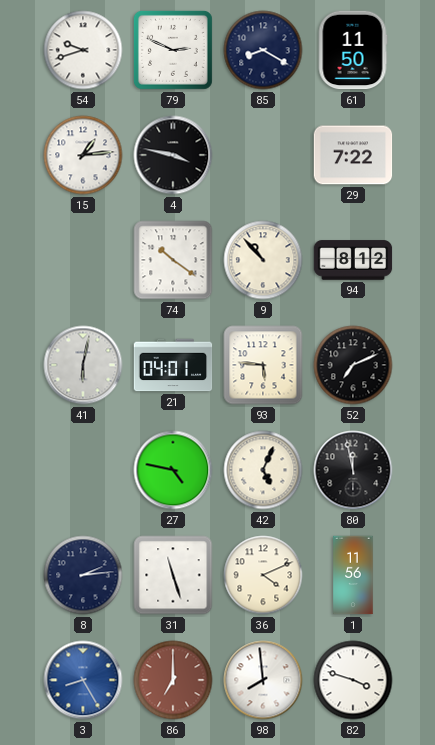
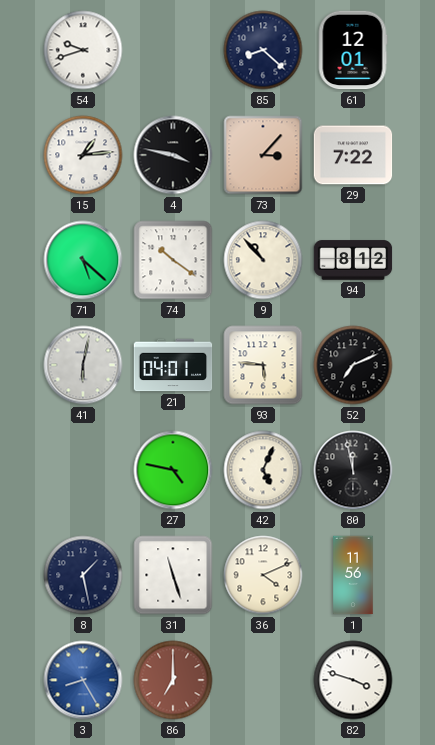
79: 2:49 -> none
85: 8:20 -> 8:22
61: 11:50 -> 12:01
73: none -> 3:07
71: none -> 5:22
8: 2:14 -> 1:28
98: 7:59 -> none
